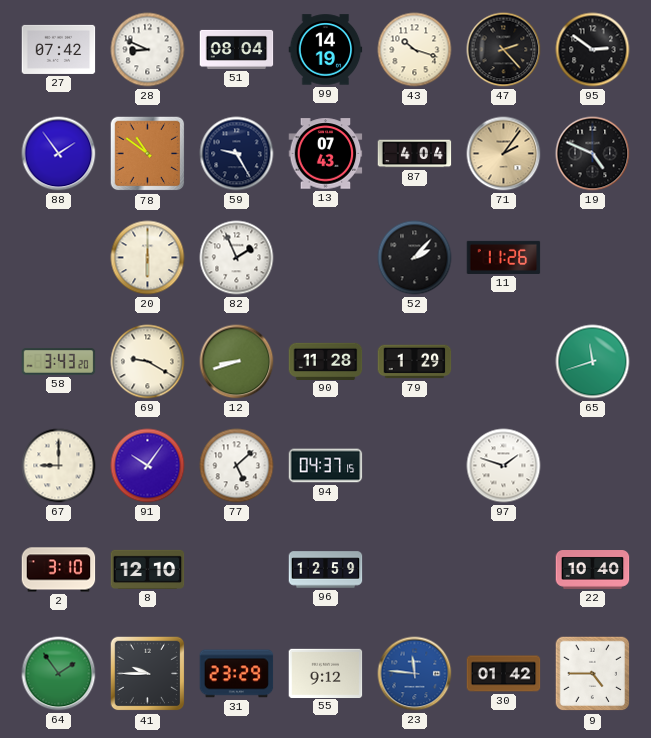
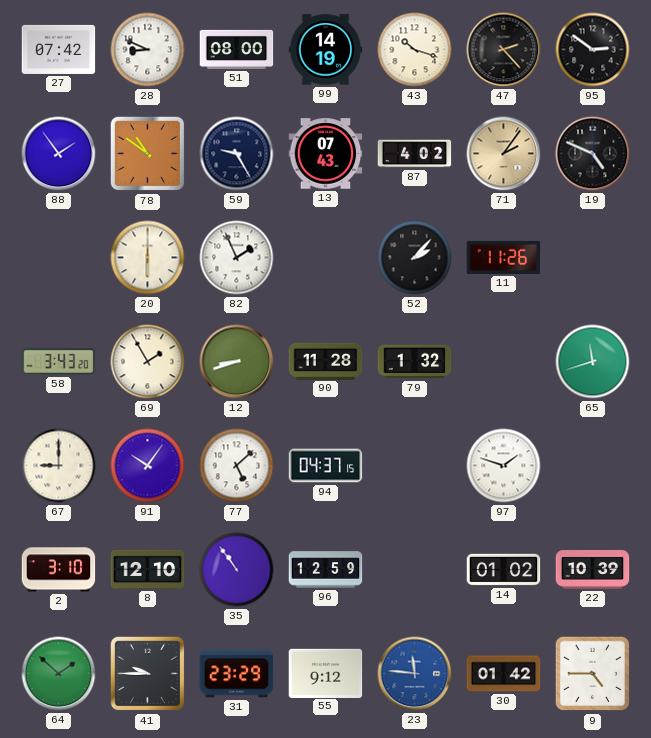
51: 08:04 -> 08:00
87: 4:04 -> 4:02
69: 9:20 -> 1:55
79: 1:29 -> 1:32
35: none -> 10:54
14: none -> 01:02
22: 10:40 -> 10:39
64: 1:54 -> 1:52
